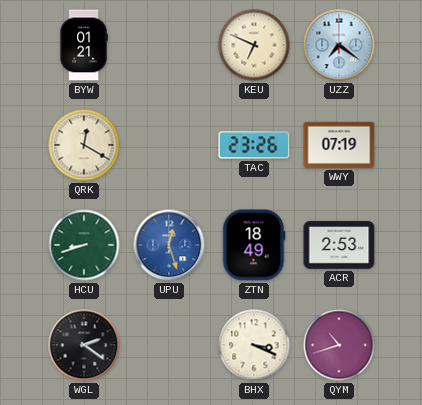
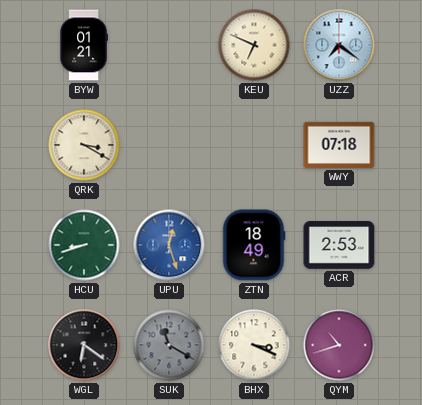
QRK: 12:20 -> 3:20
TAC: 23:26 -> none
WWY: 07:19 -> 07:18
WGL: 2:21 -> 6:21
SUK: none -> 11:20
